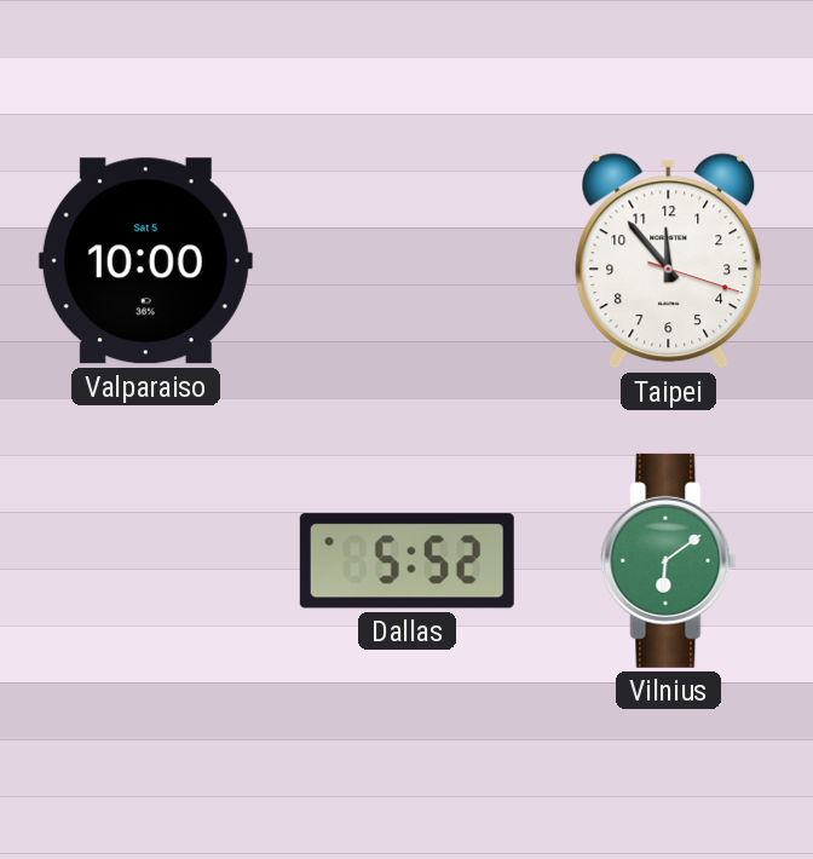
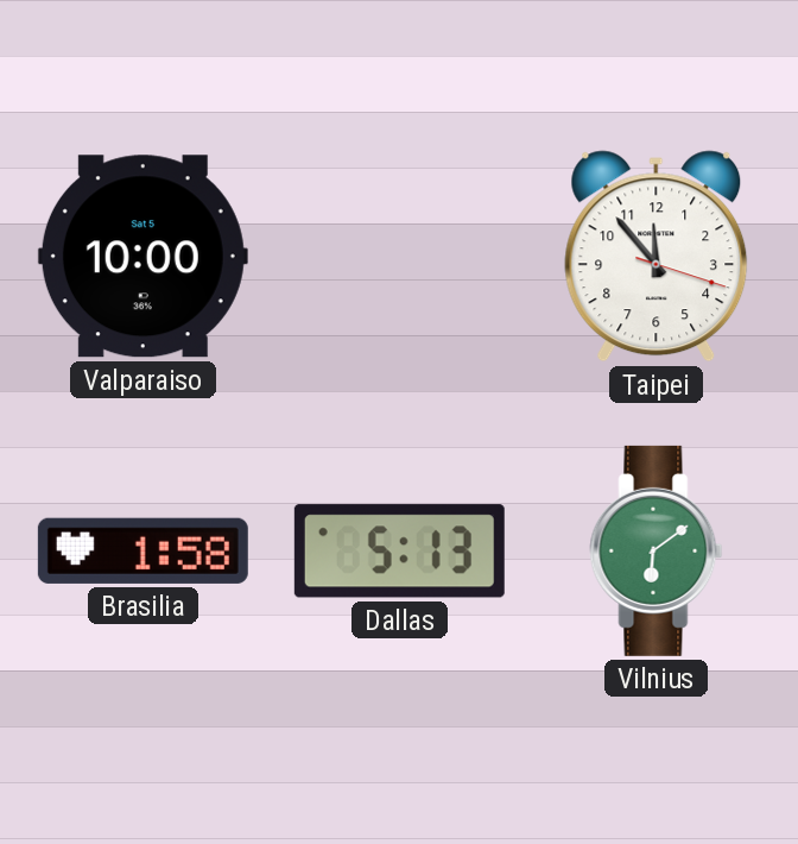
Brasilia: none -> 1:58
Dallas: 5:52 -> 5:13
